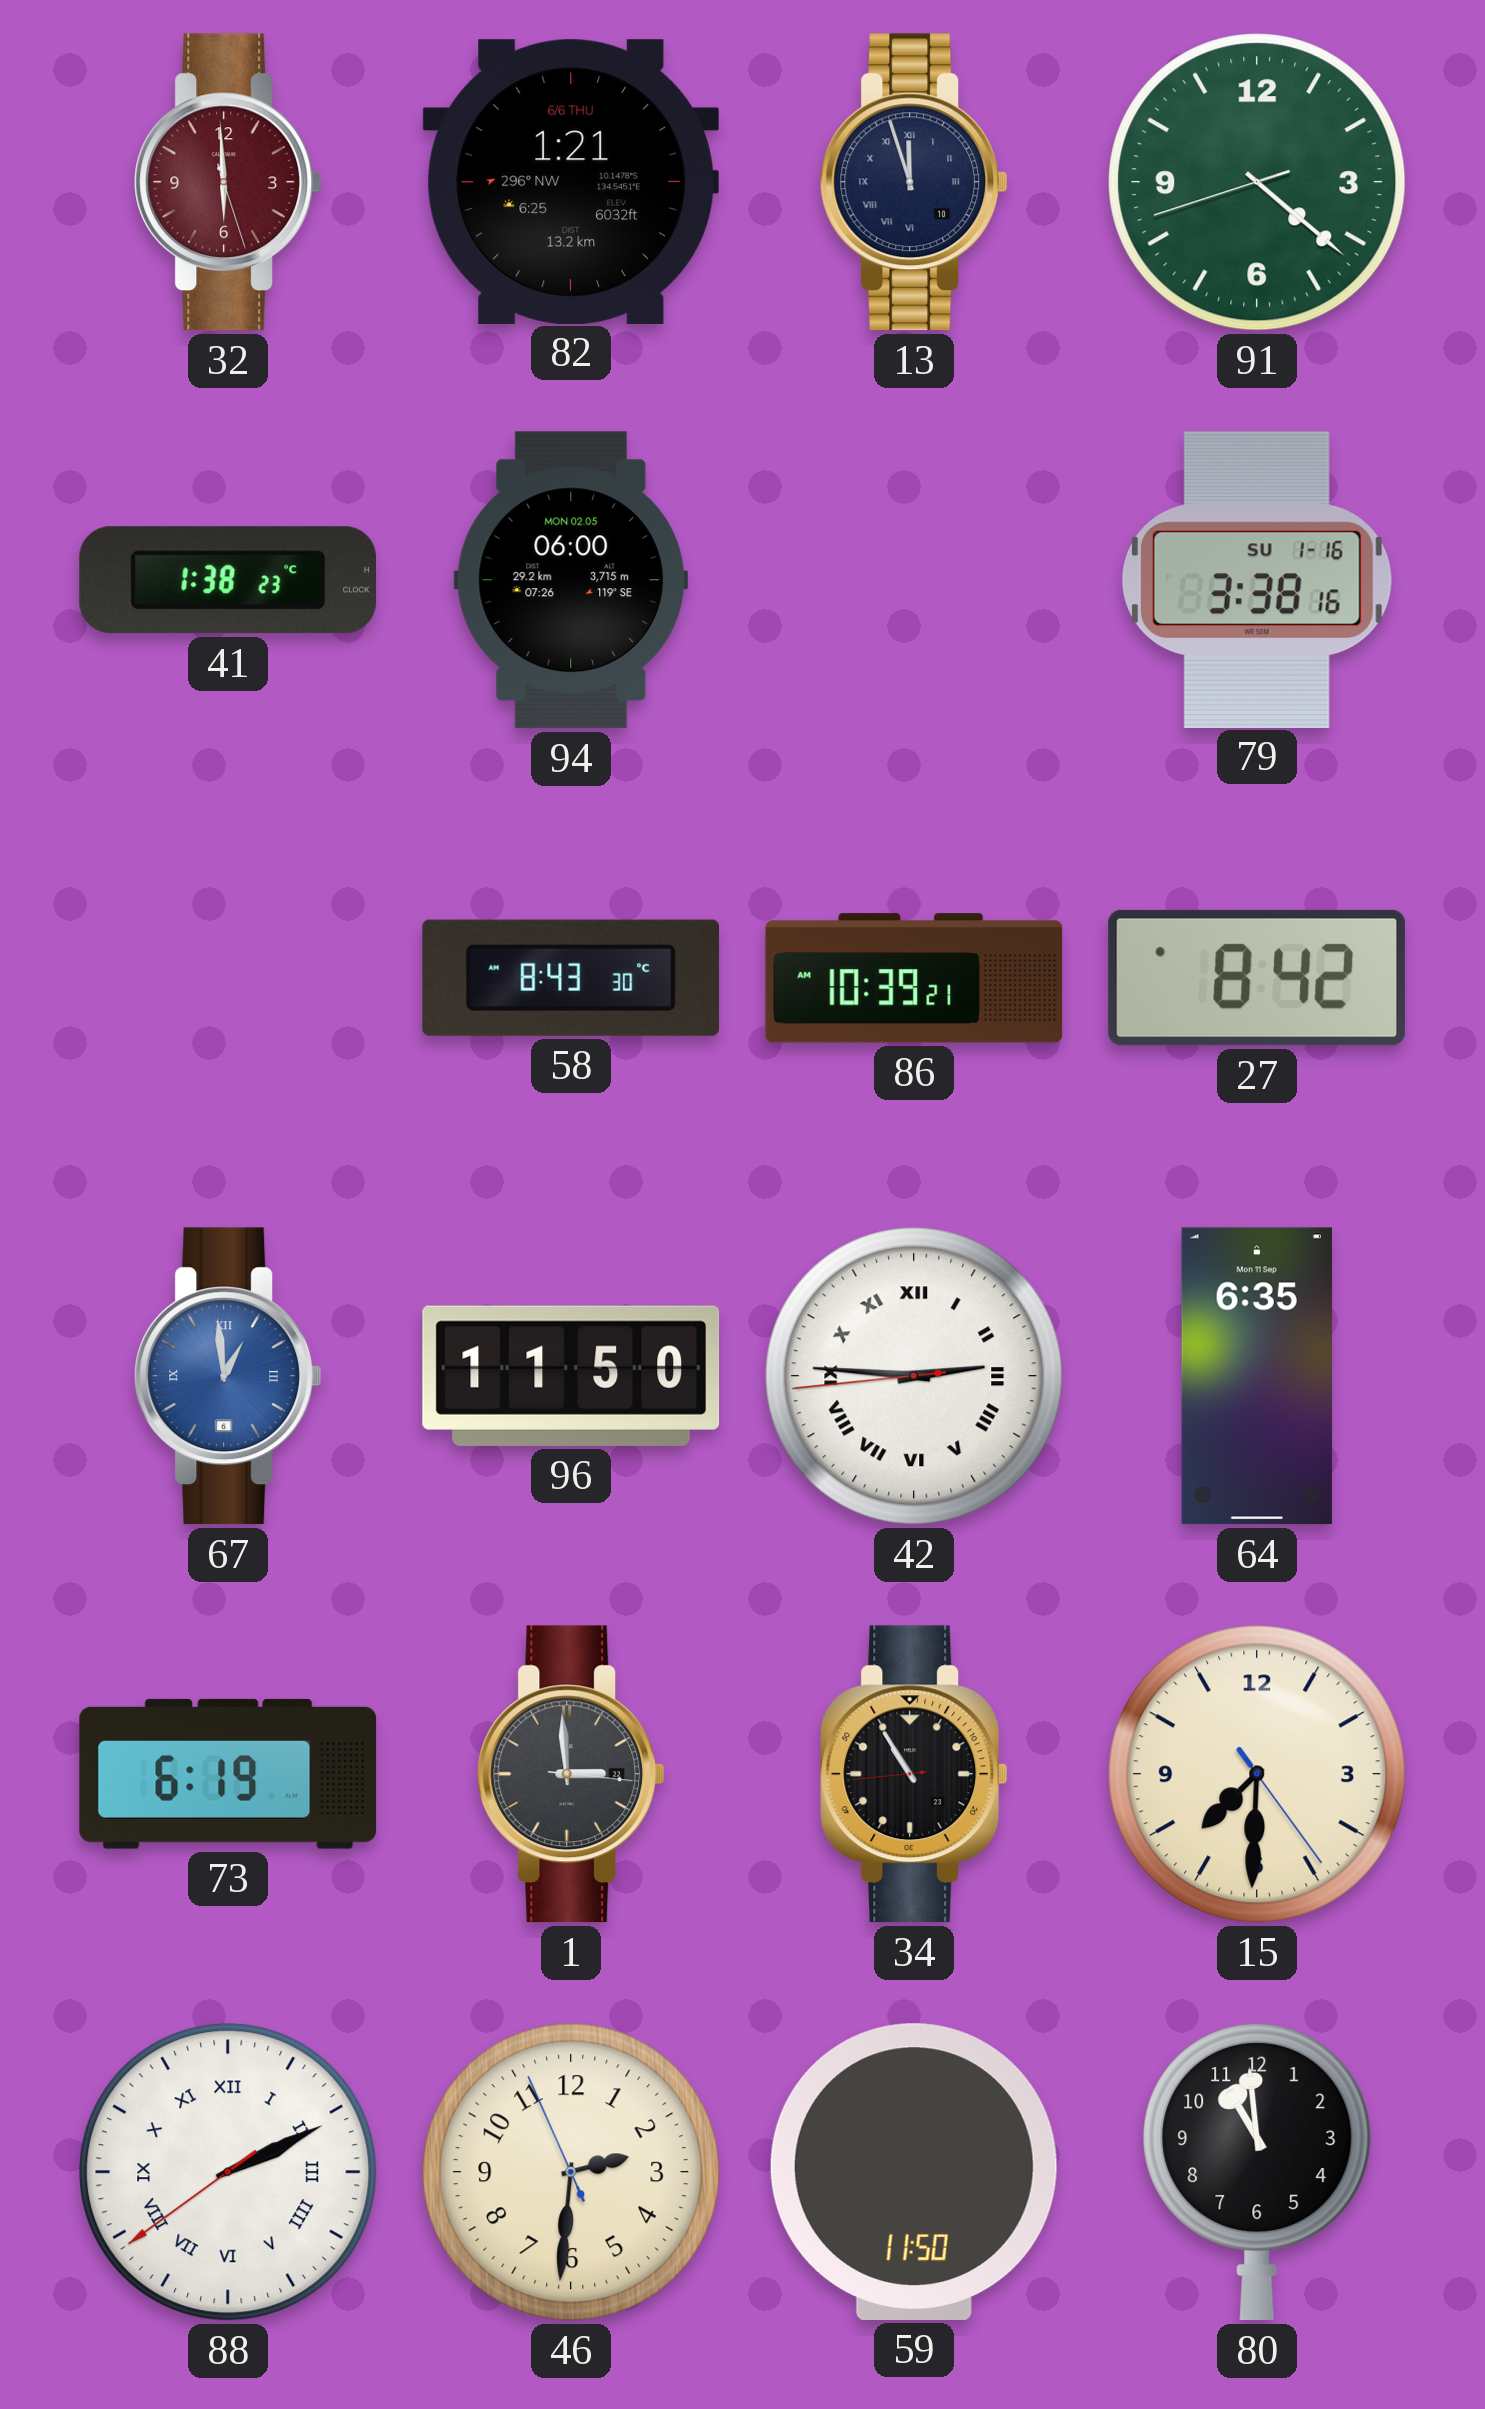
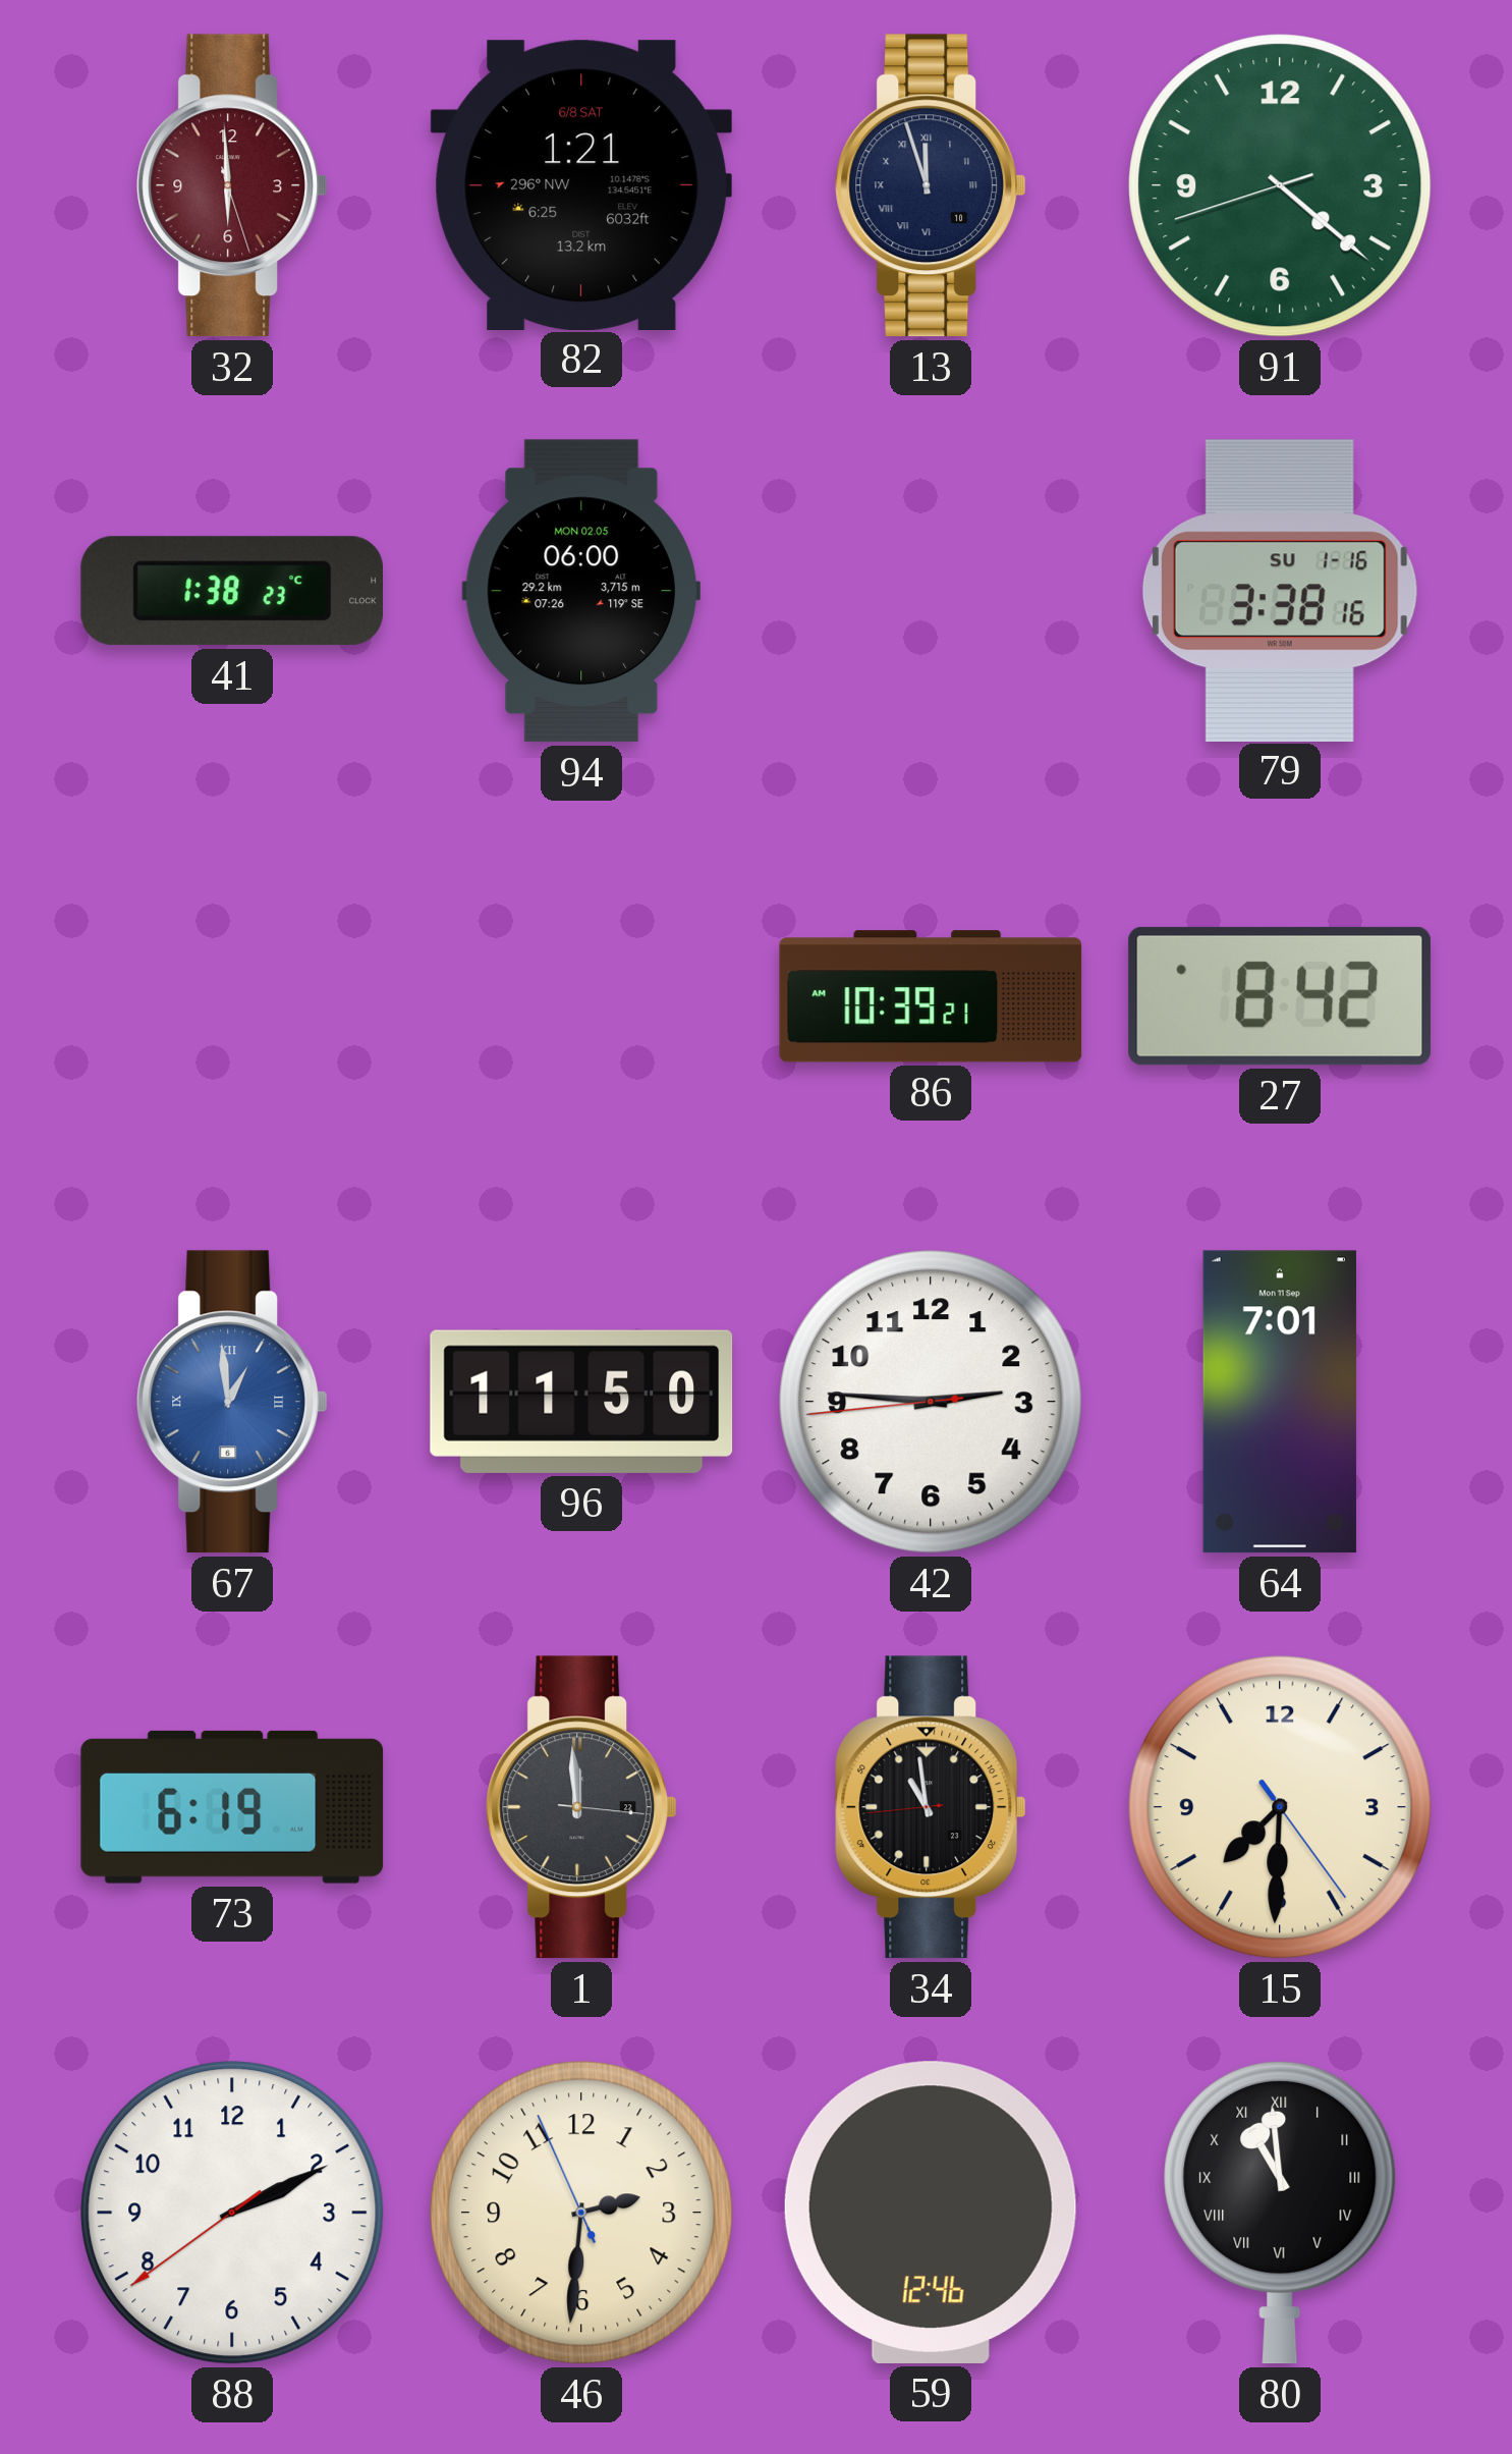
82 date: 6/6 THU -> 6/8 SAT
58: 8:43 -> none
42 numerals: Roman -> Arabic
64: 6:35 -> 7:01
1: 2:59 -> 11:59
34: 10:54 -> 10:58
88 numerals: Roman -> Arabic
59: 11:50 -> 12:46
80 numerals: Arabic -> Roman
